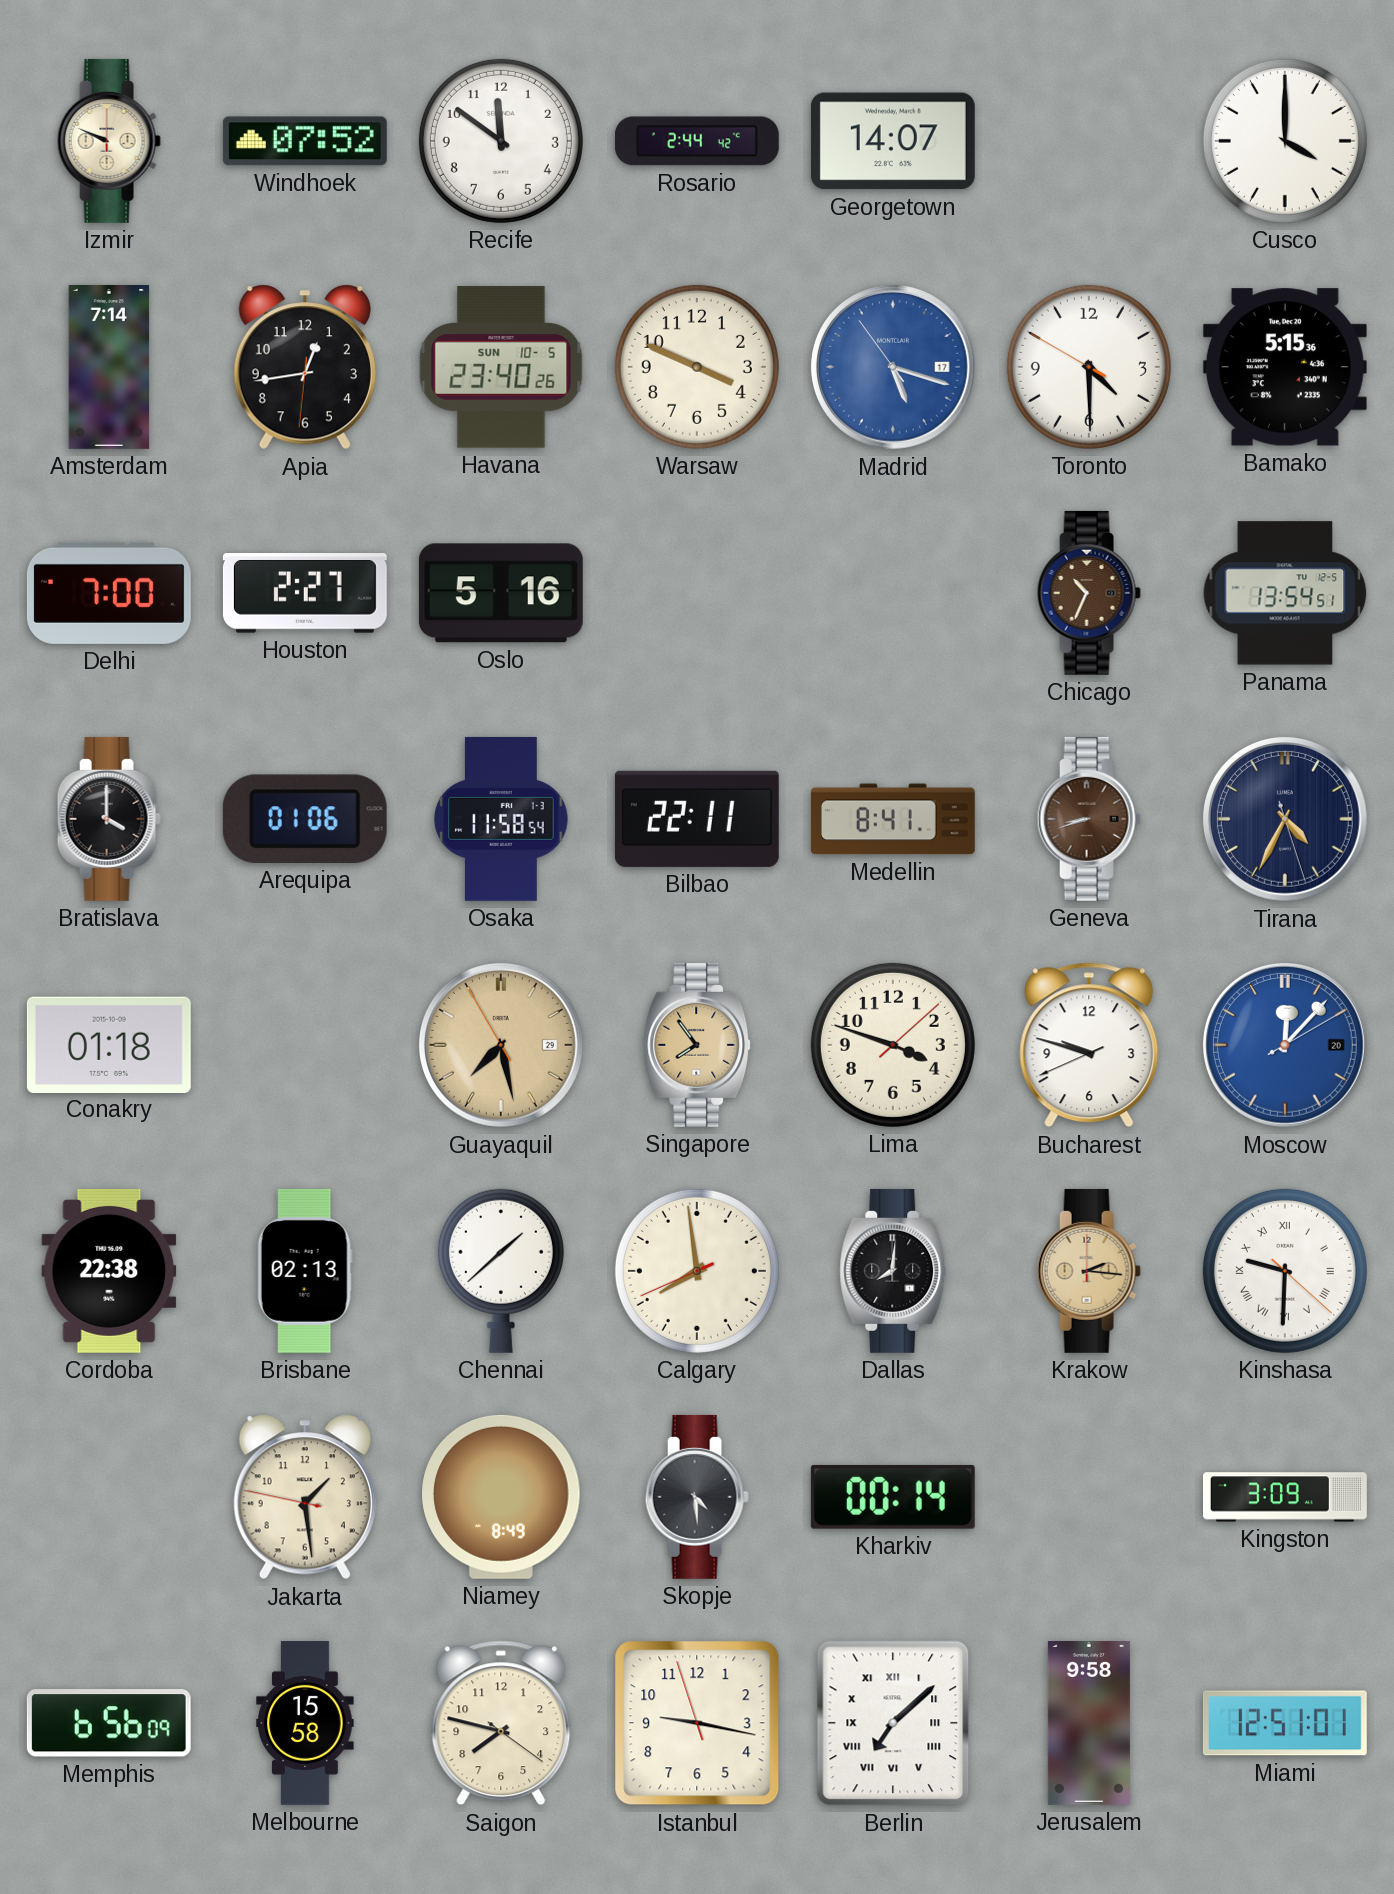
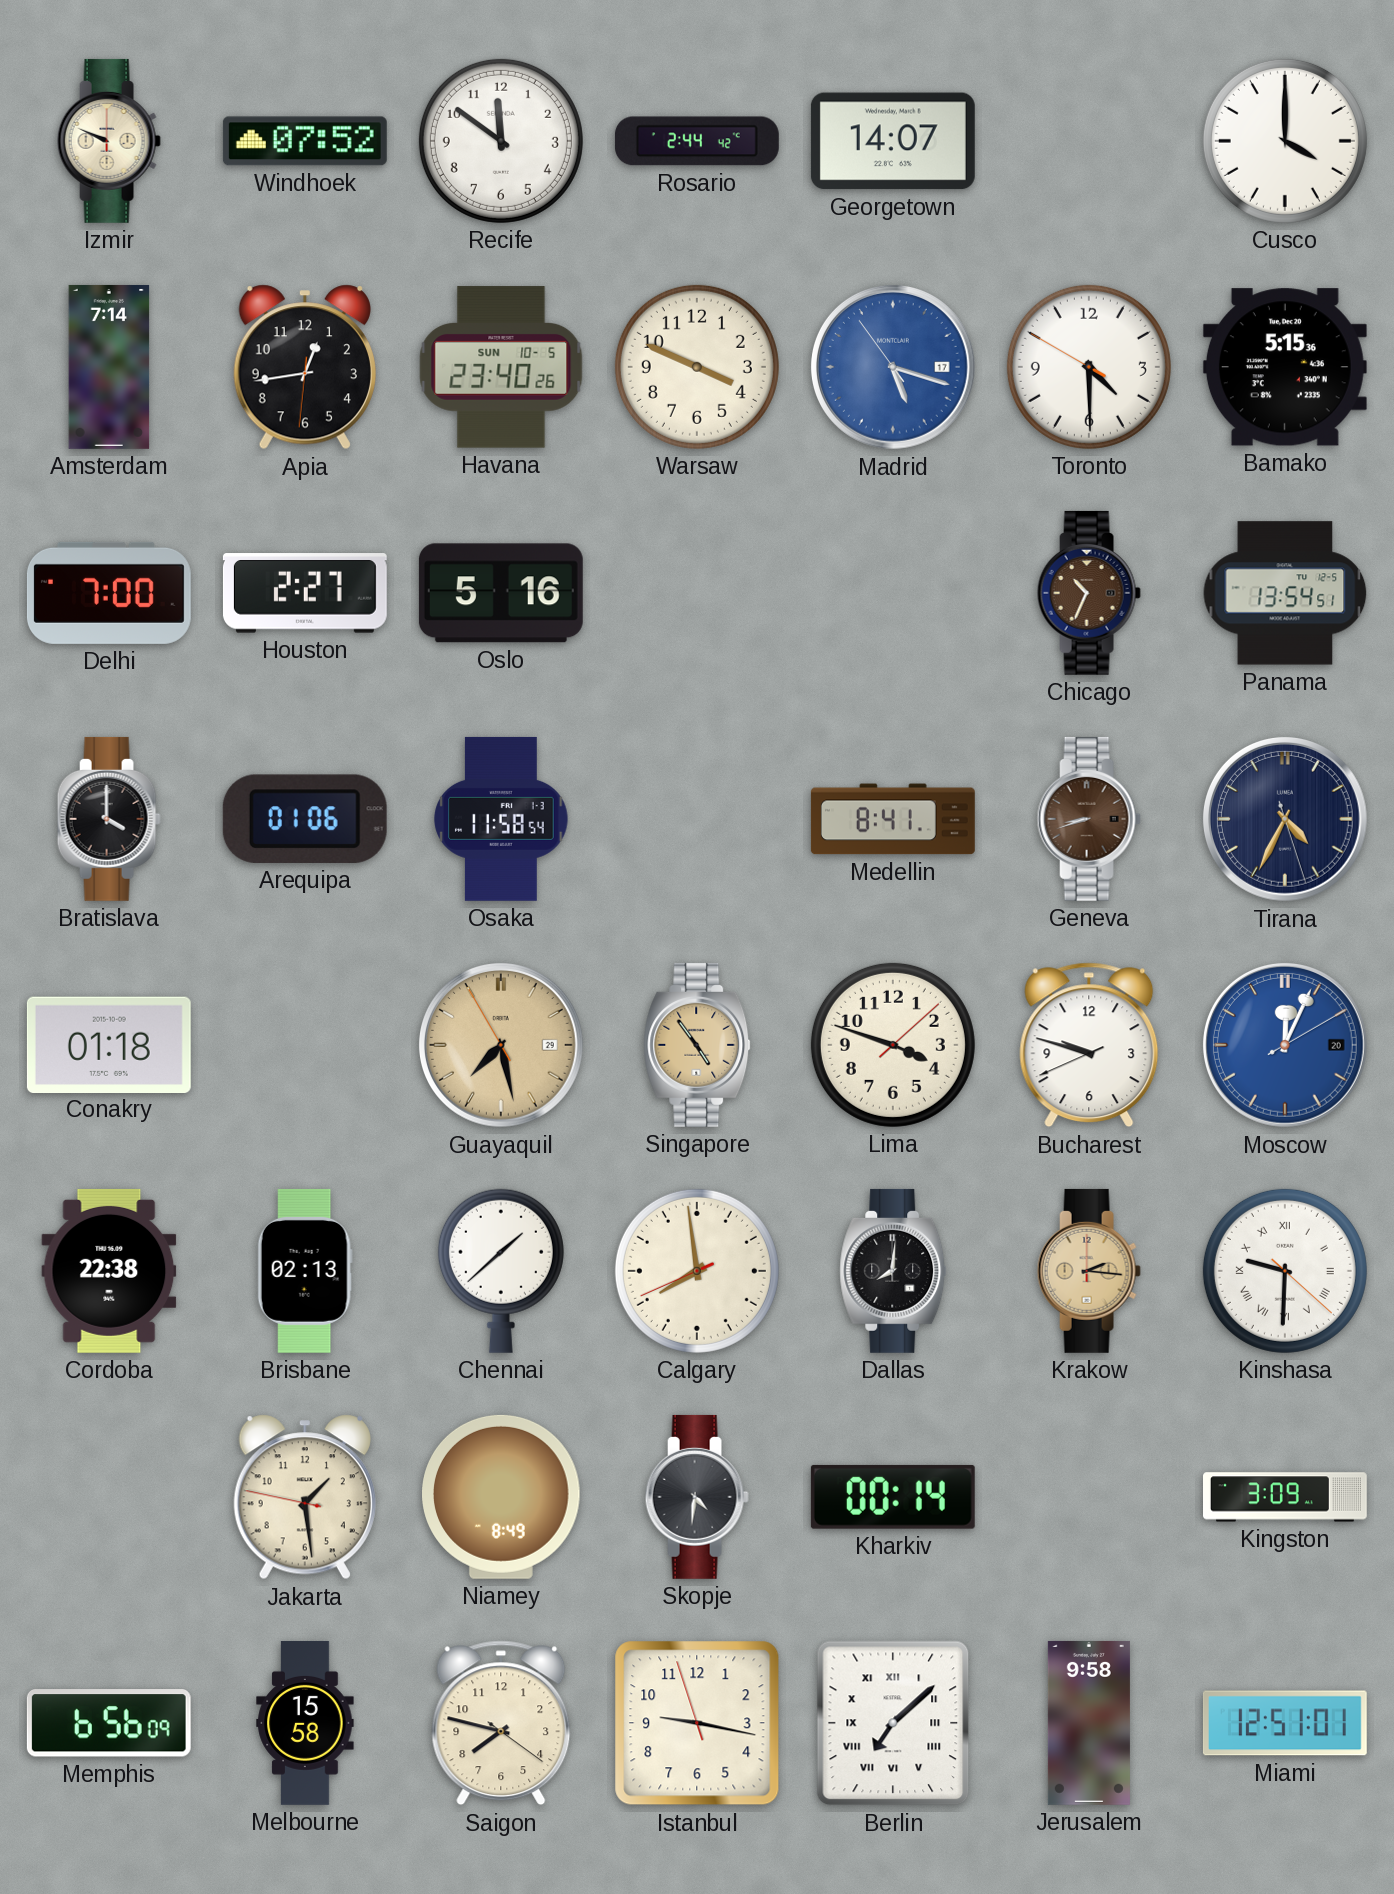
Bilbao: 22:11 -> none
Singapore: 7:54 -> 4:54
Moscow: 12:07 -> 12:04
Skopje: 4:29 -> 4:31
